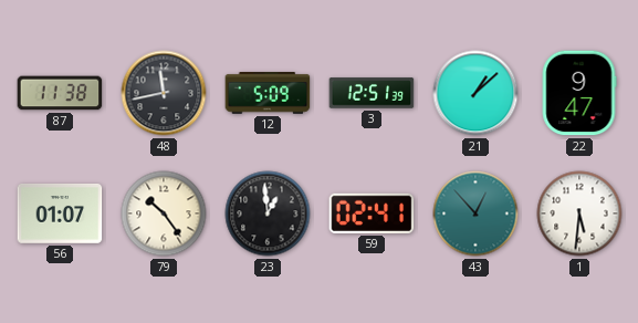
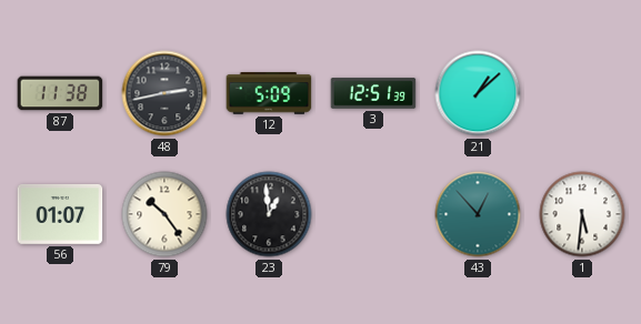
48: 11:43 -> 2:43
22: 9:47 -> none
59: 02:41 -> none
